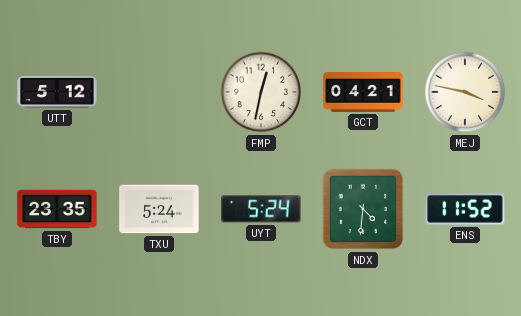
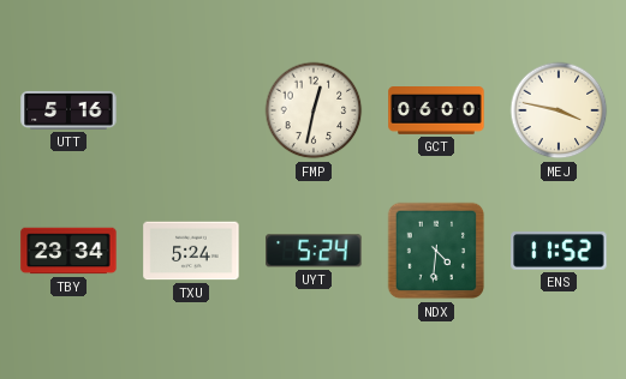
UTT: 5:12 -> 5:16
GCT: 04:21 -> 06:00
TBY: 23:35 -> 23:34
